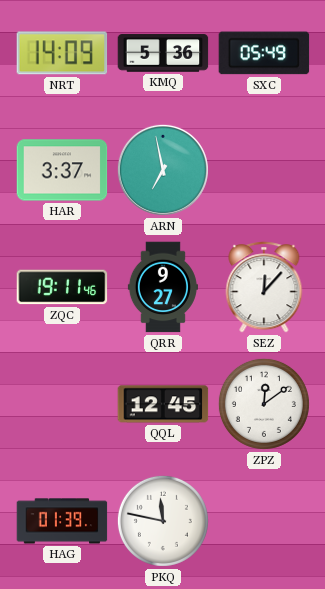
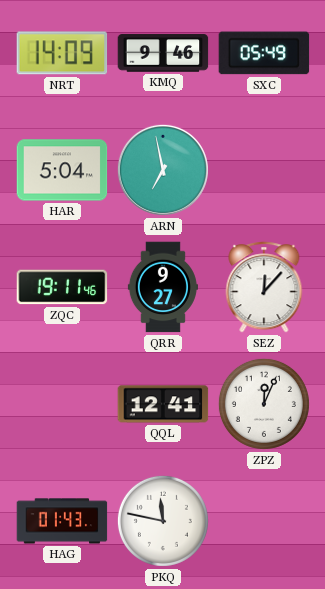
KMQ: 5:36 -> 9:46
HAR: 3:37 -> 5:04
QQL: 12:45 -> 12:41
ZPZ: 12:09 -> 12:04
HAG: 01:39 -> 01:43
